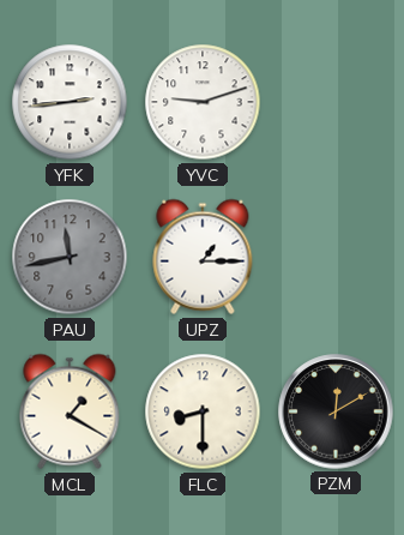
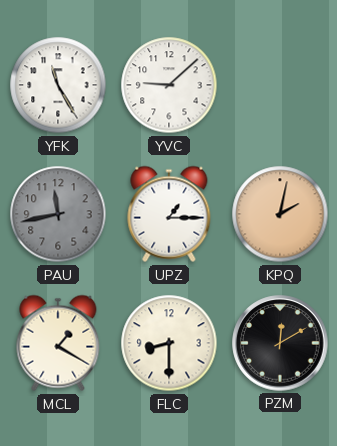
YFK: 2:44 -> 11:25
YVC: 9:12 -> 9:08
KPQ: none -> 2:02
